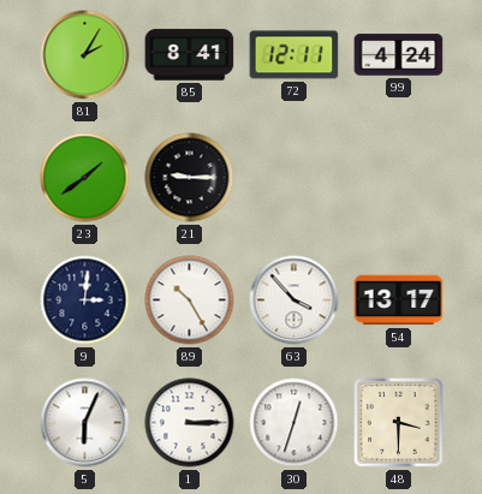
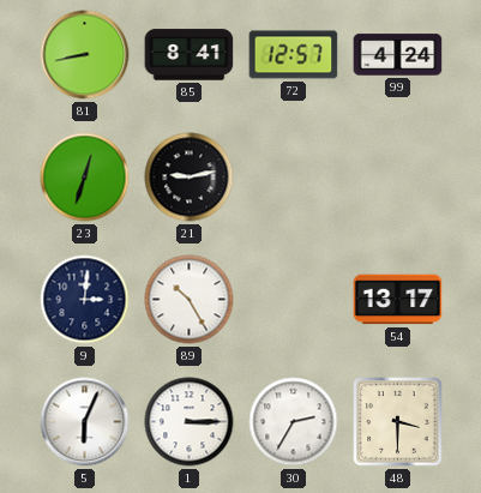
81: 2:05 -> 8:43
72: 12:11 -> 12:57
23: 1:39 -> 12:33
21: 9:15 -> 9:13
63: 3:53 -> none
30: 12:33 -> 2:35
